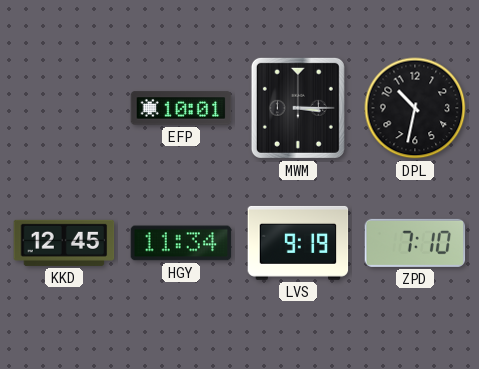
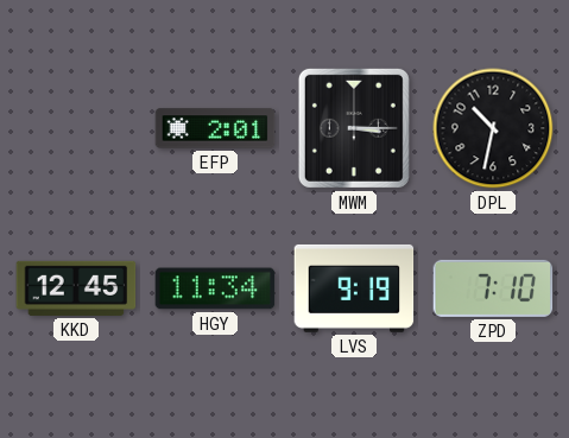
EFP: 10:01 -> 2:01
